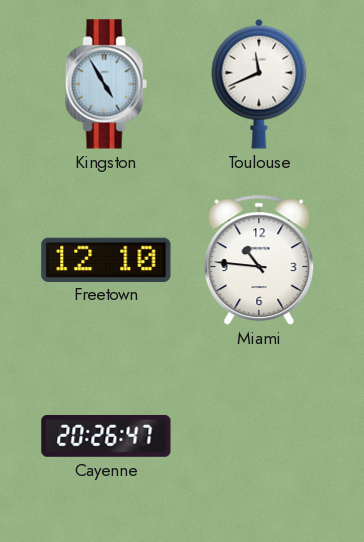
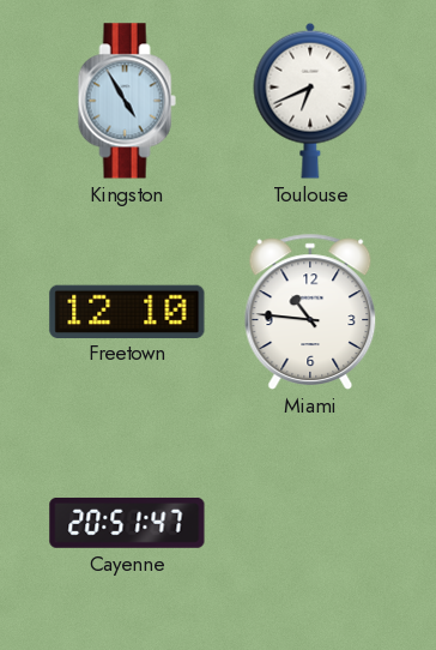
Toulouse: 11:41 -> 6:41
Cayenne: 20:26 -> 20:51
